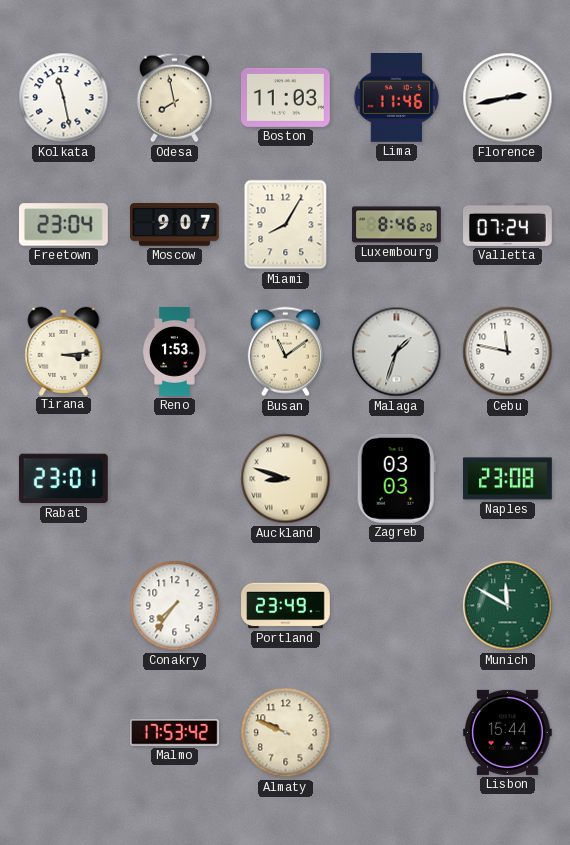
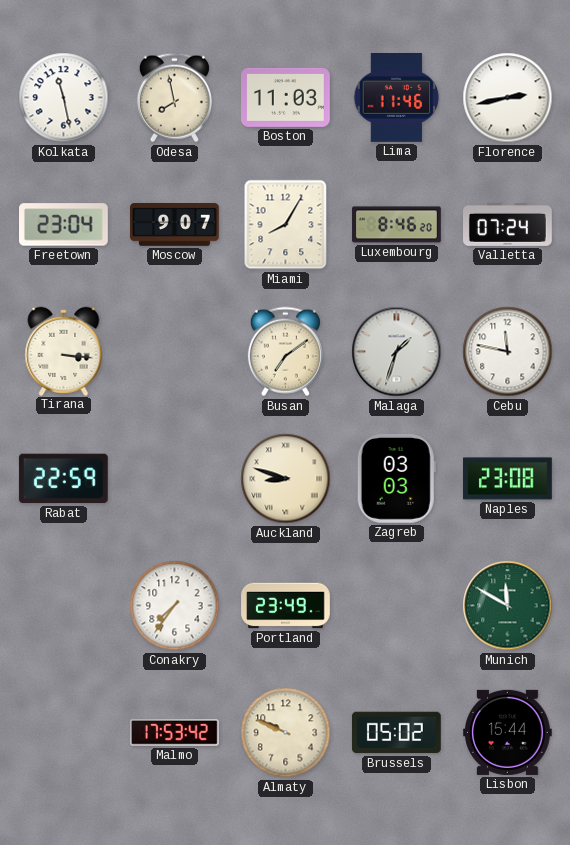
Tirana: 3:14 -> 3:16
Reno: 1:53 -> none
Busan: 11:09 -> 7:09
Rabat: 23:01 -> 22:59
Brussels: none -> 05:02
